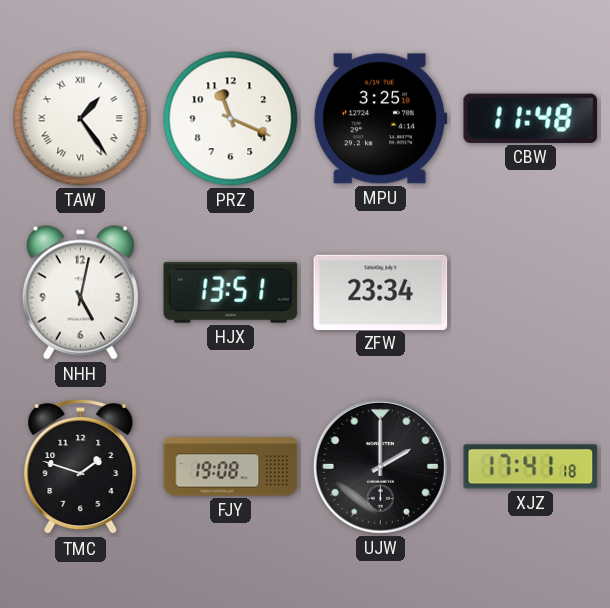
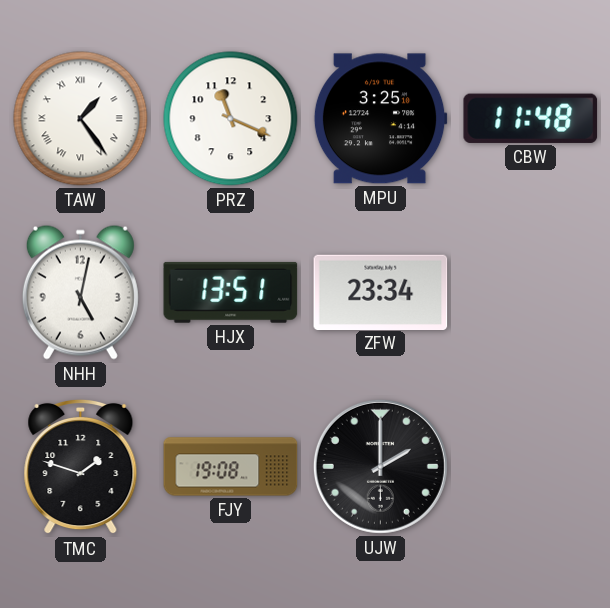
XJZ: 17:41 -> none
